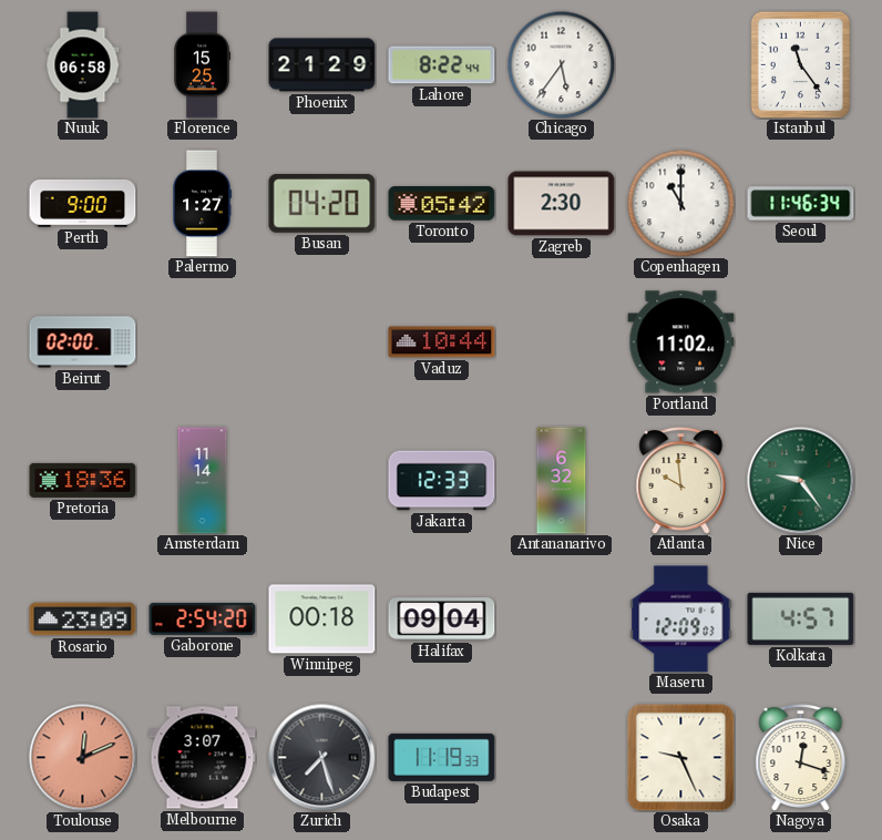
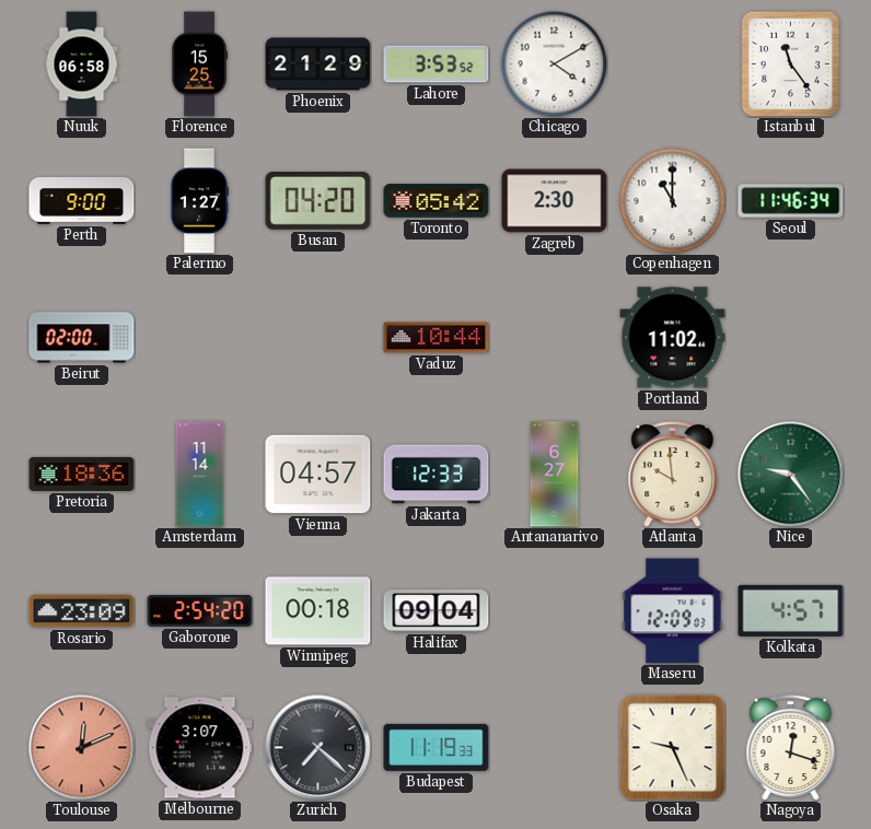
Lahore: 8:22 -> 3:53
Chicago: 5:36 -> 4:10
Vienna: none -> 04:57
Antananarivo: 6:32 -> 6:27
Zurich: 7:27 -> 7:22
